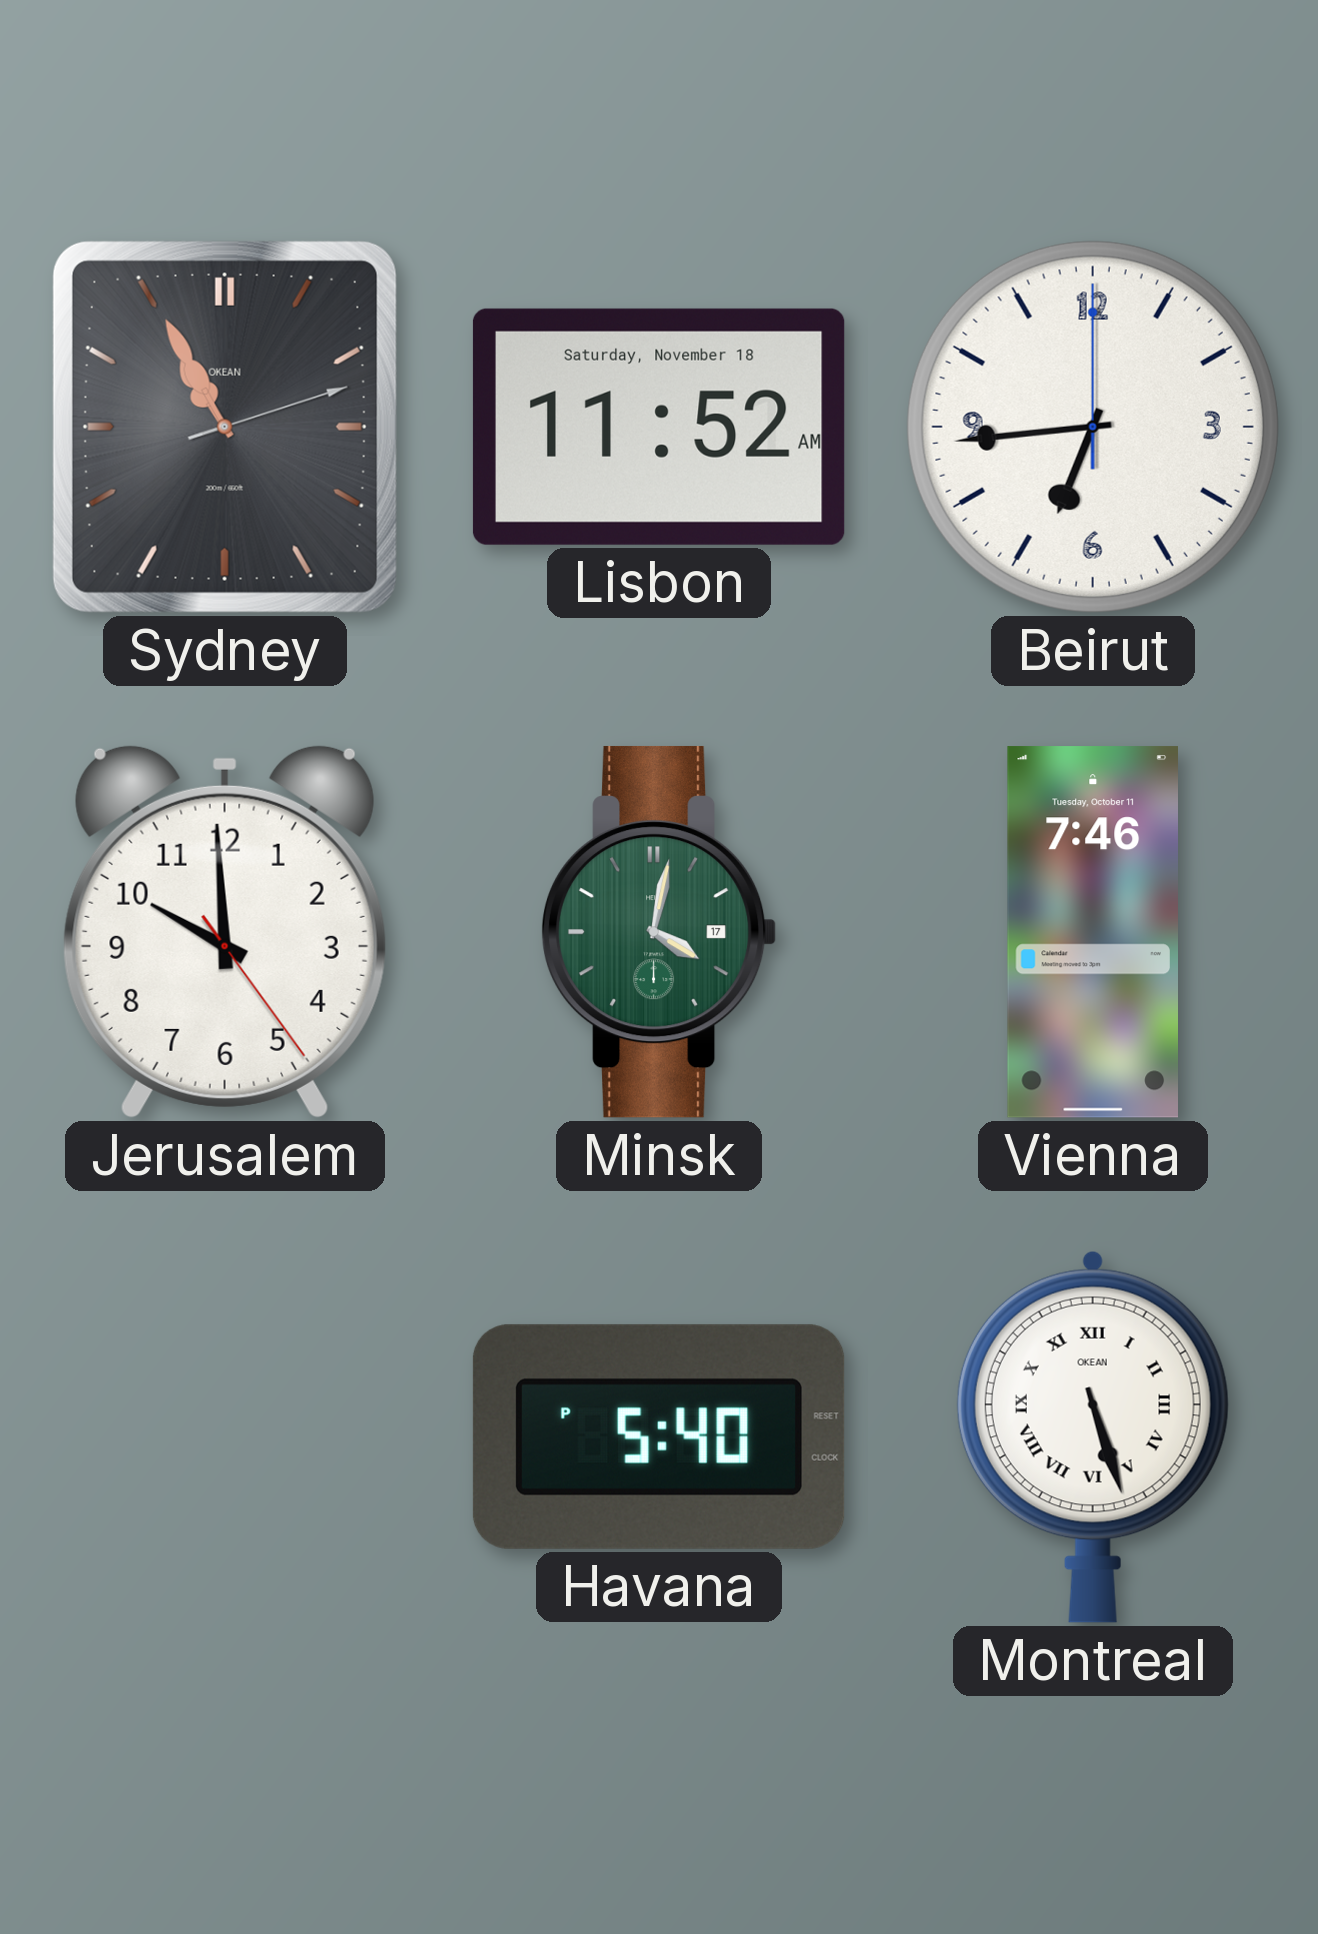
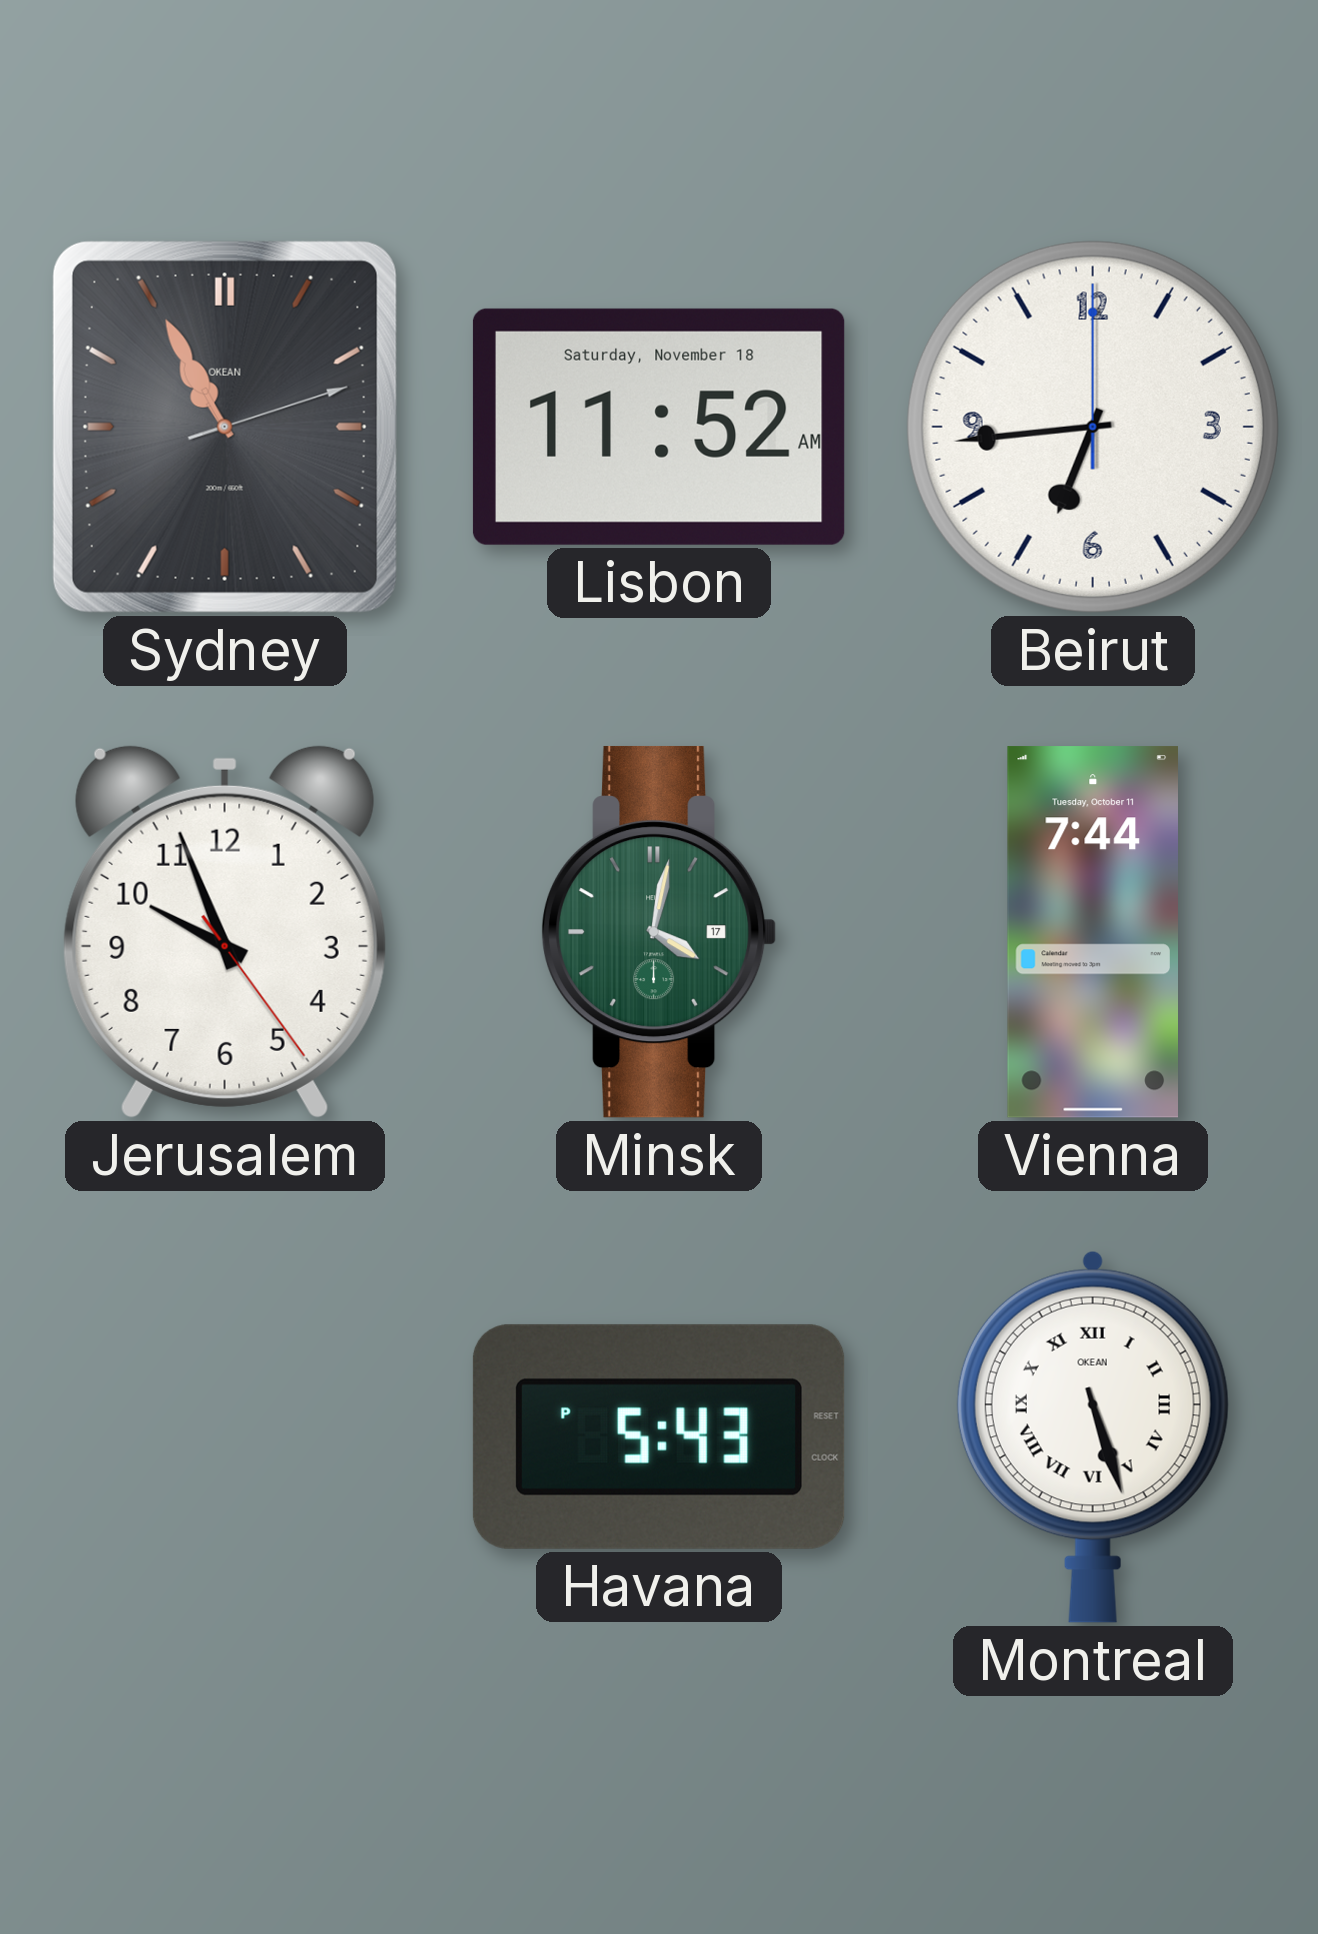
Jerusalem: 9:59 -> 9:56
Vienna: 7:46 -> 7:44
Havana: 5:40 -> 5:43
